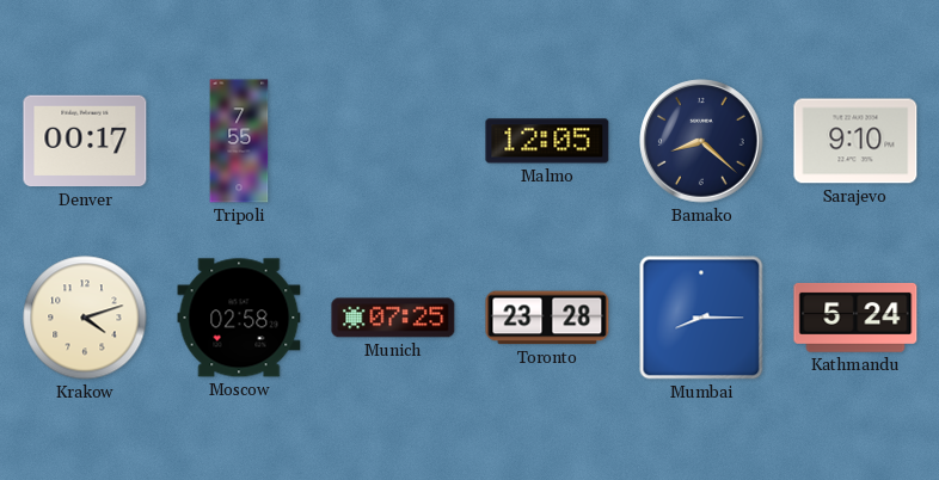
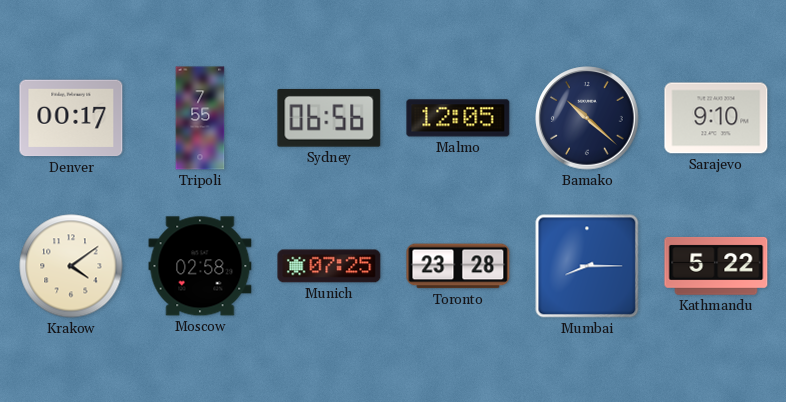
Sydney: none -> 06:56
Bamako: 8:22 -> 10:22
Krakow: 4:12 -> 4:09
Kathmandu: 5:24 -> 5:22
